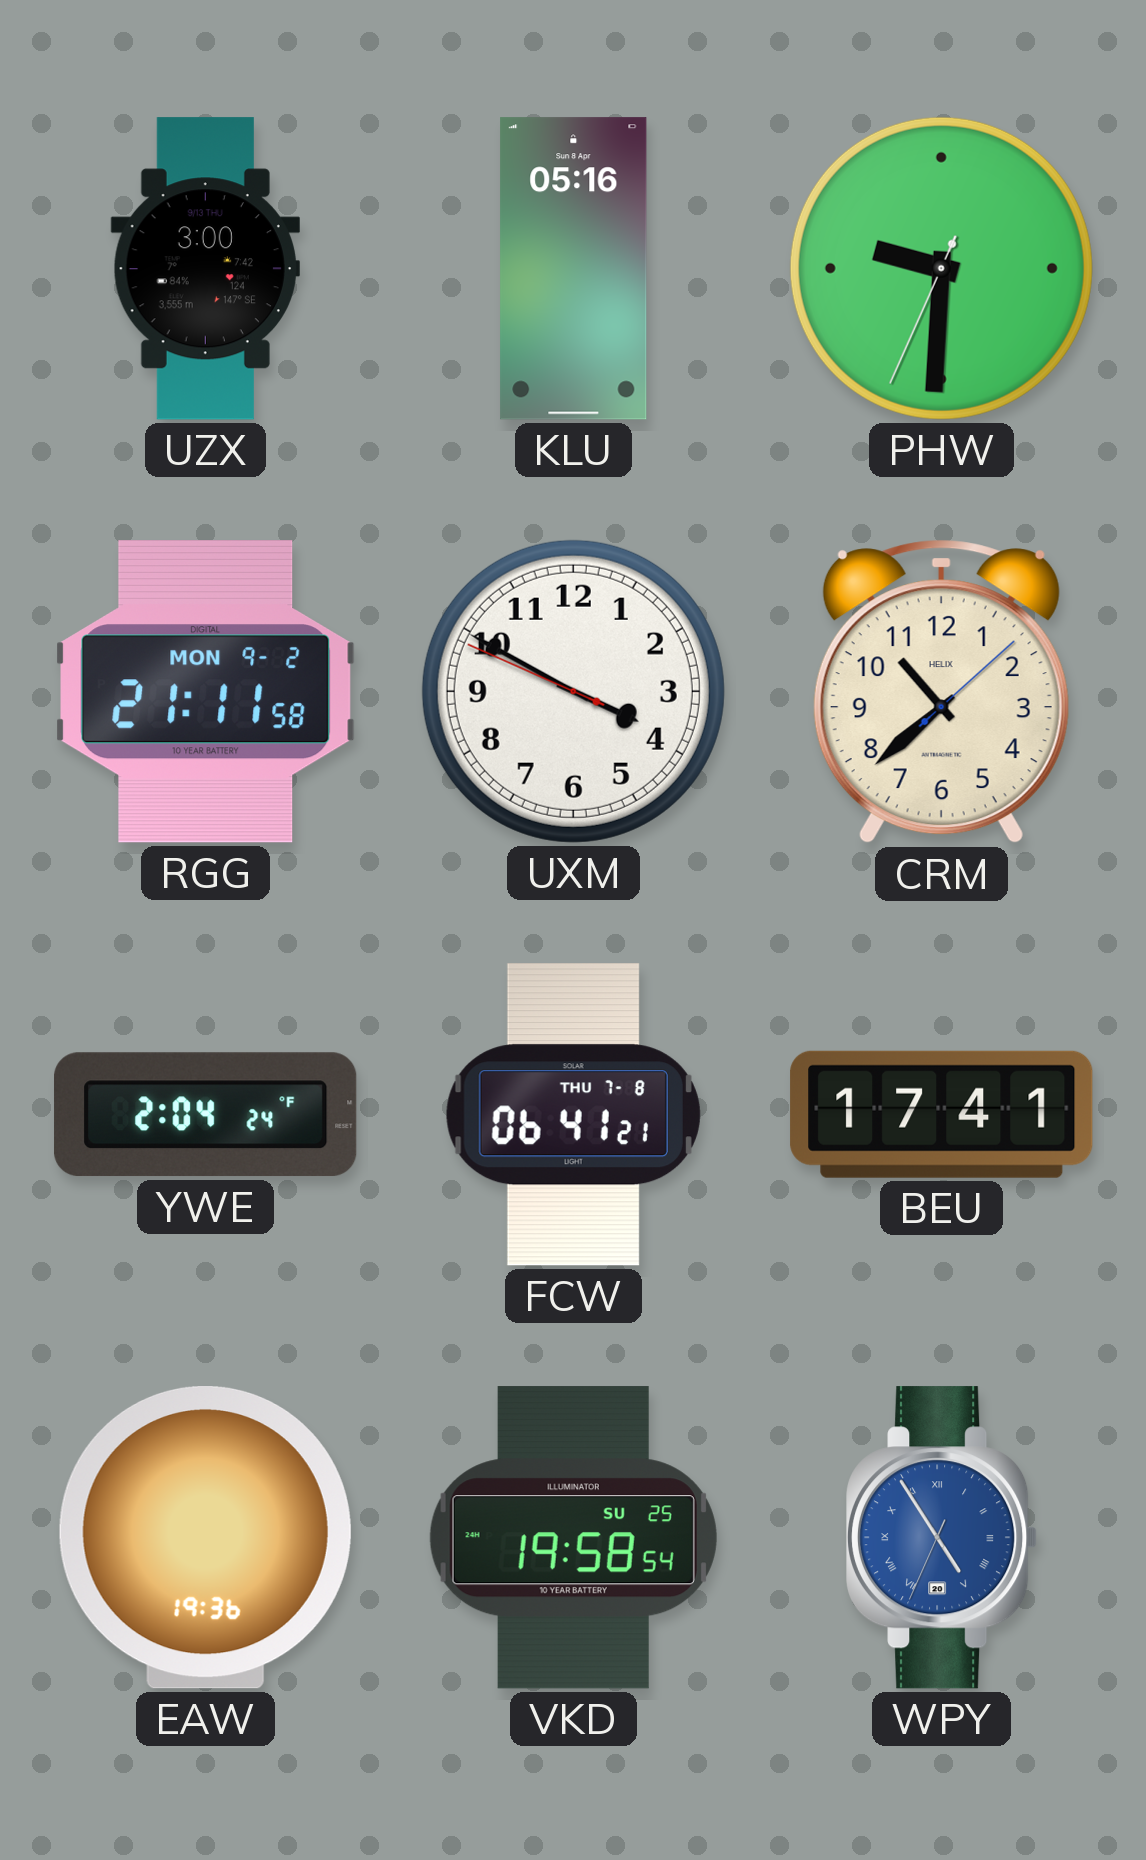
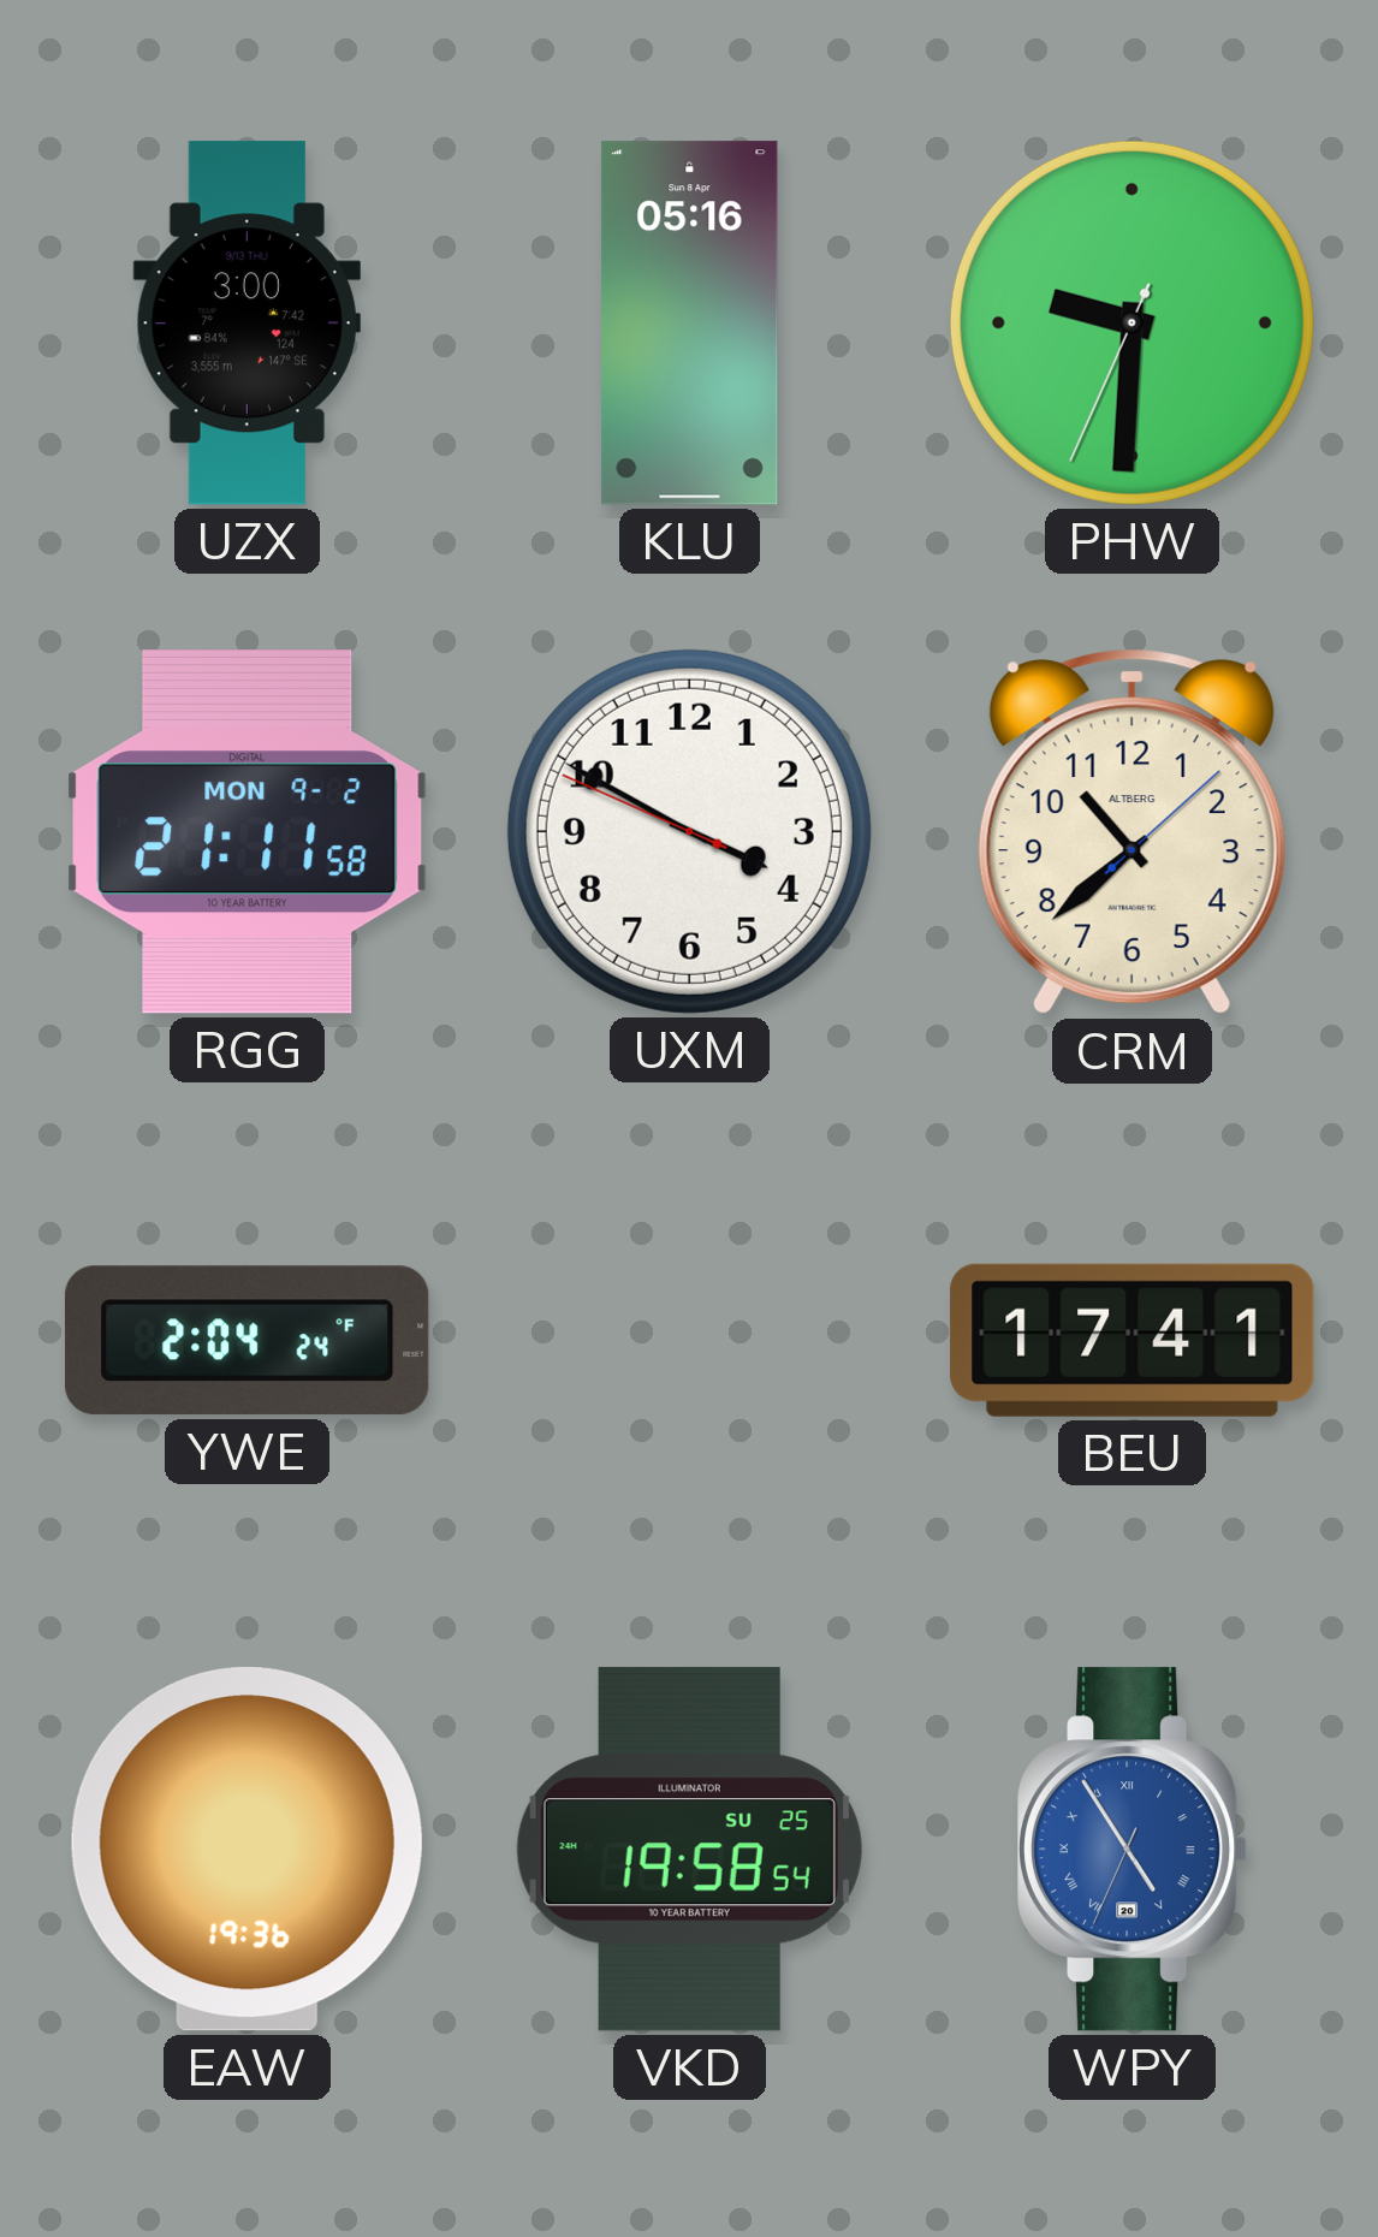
CRM brand: HELIX -> ALTBERG
FCW: 06:41 -> none
